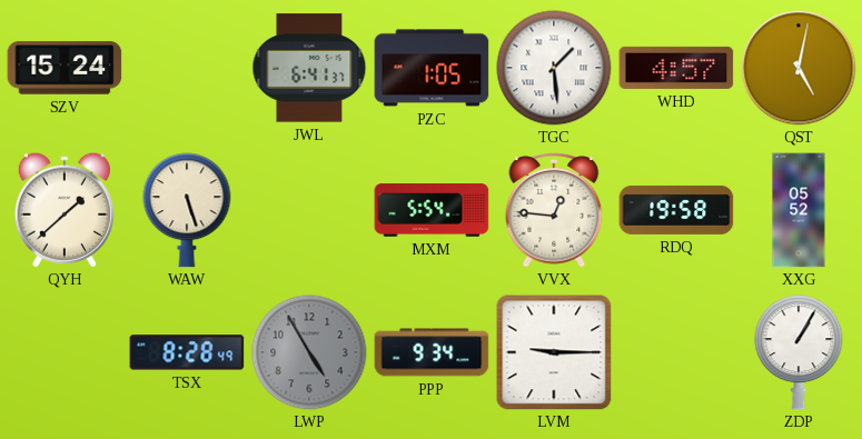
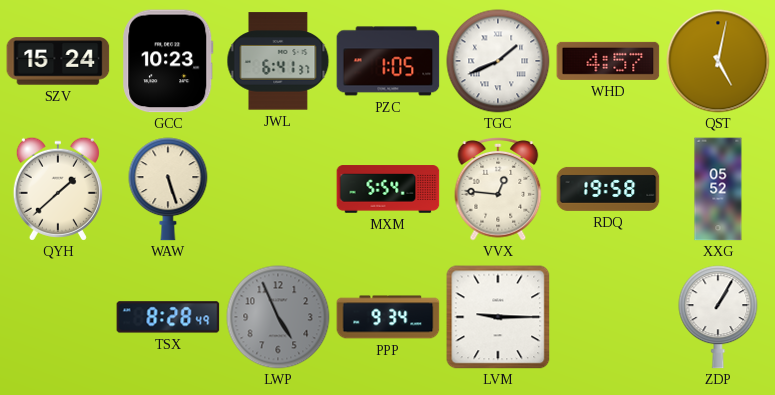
GCC: none -> 10:23
TGC: 1:29 -> 1:41
LWP: 4:55 -> 4:56
